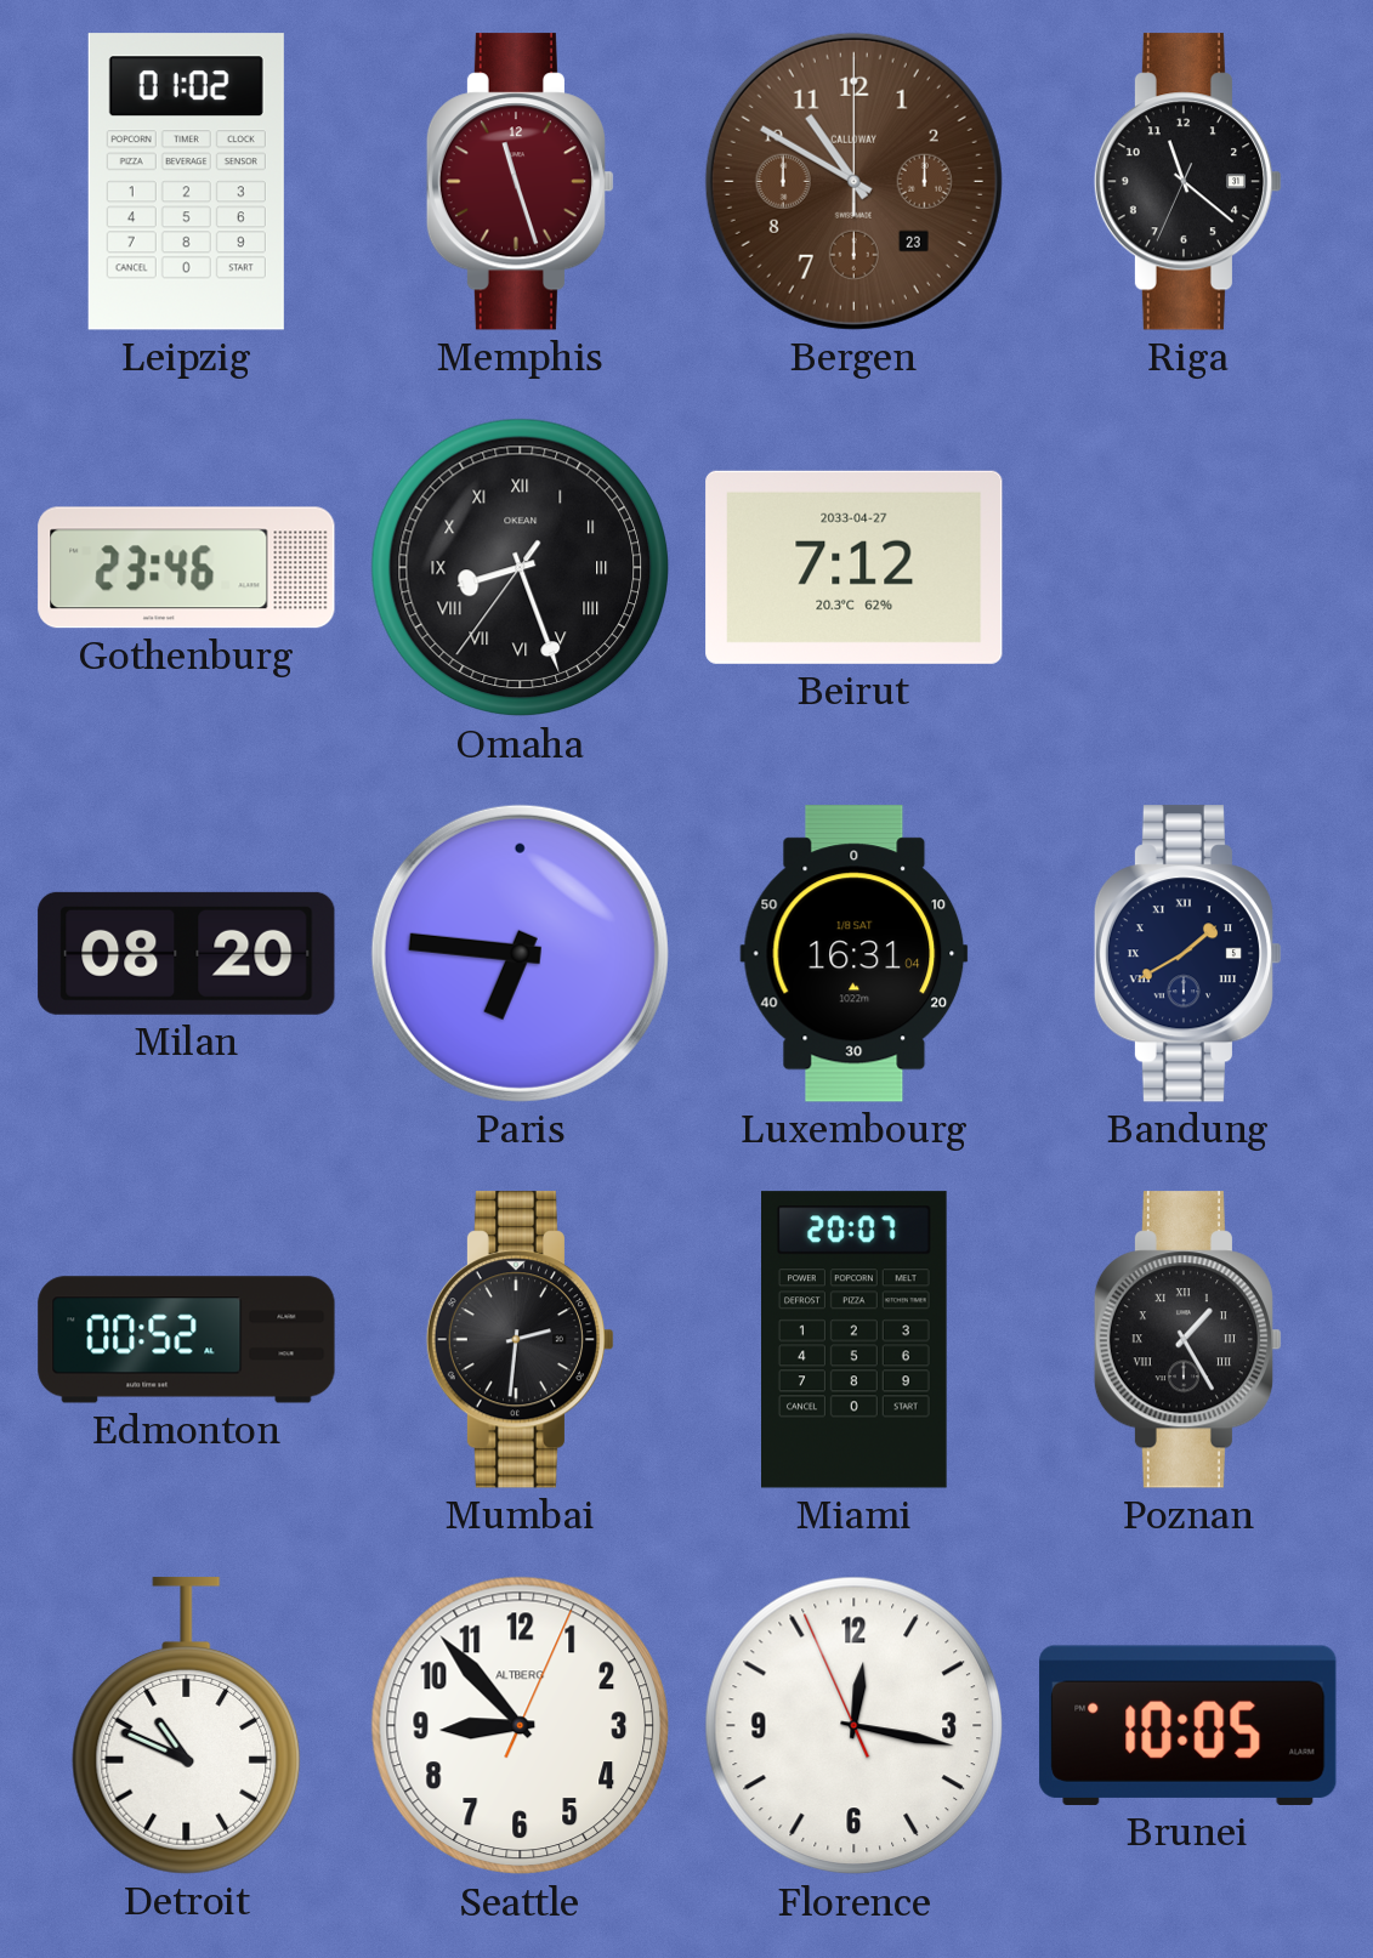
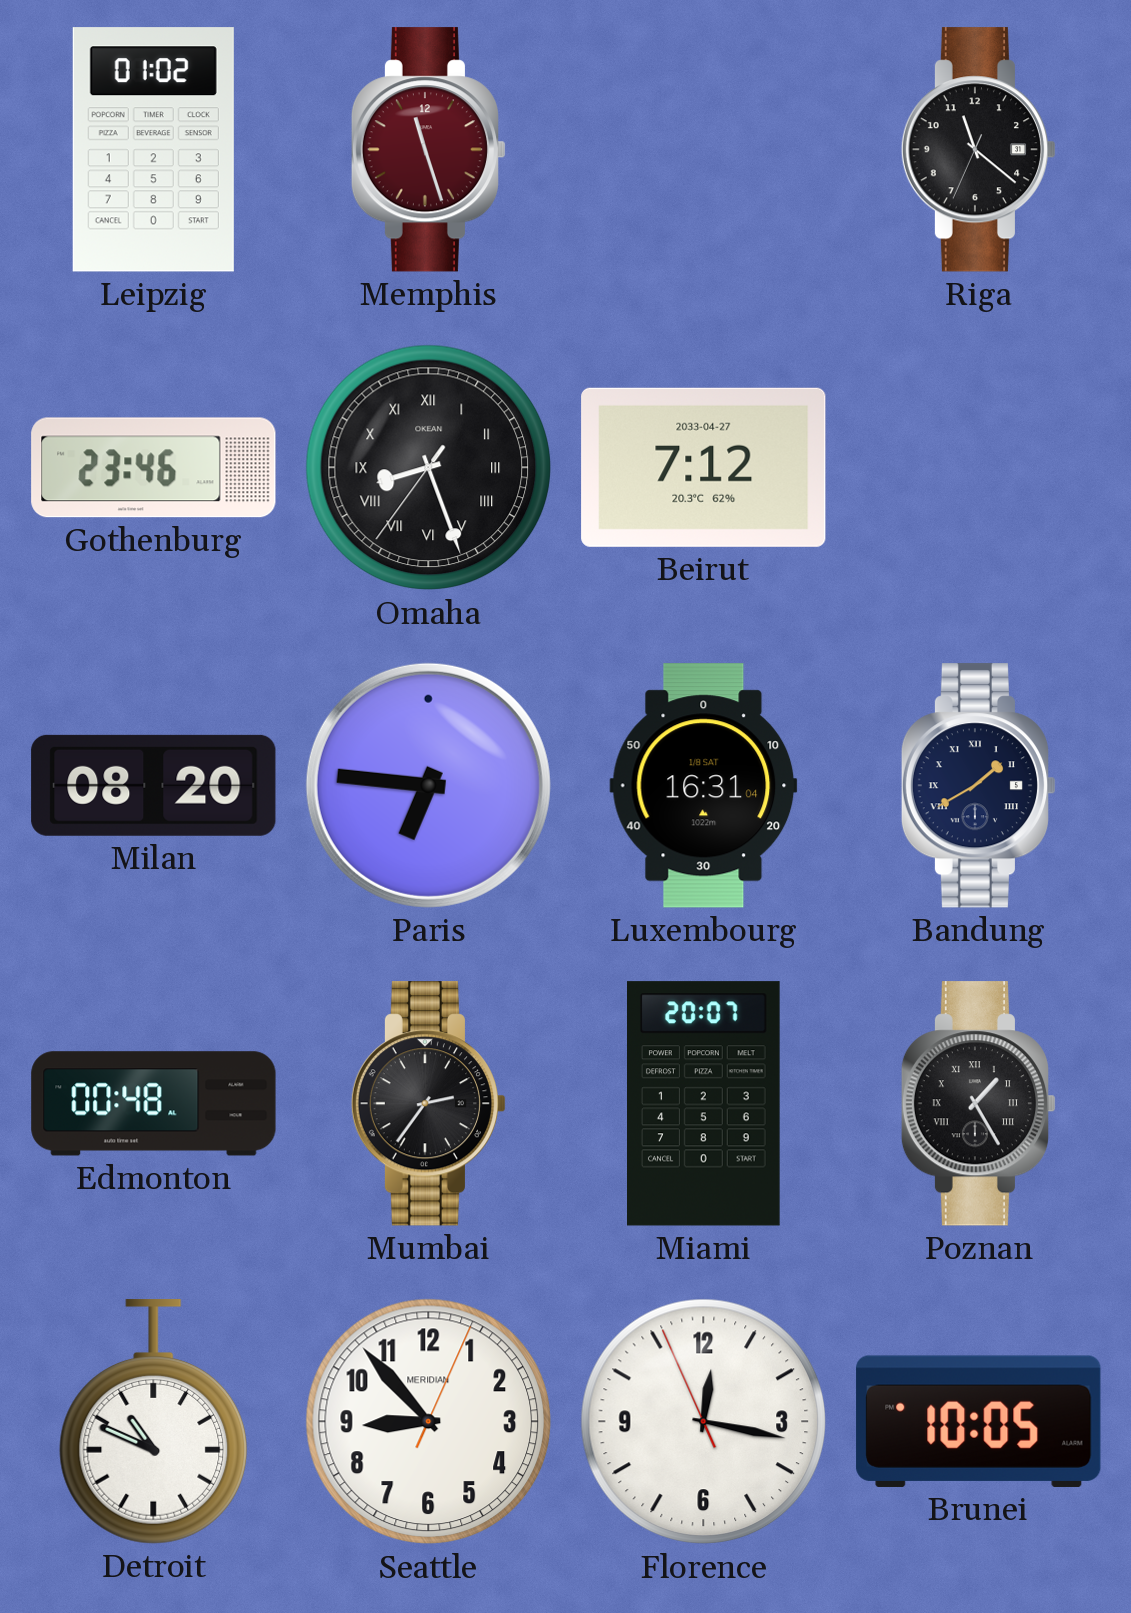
Bergen: 10:50 -> none
Edmonton: 00:52 -> 00:48
Mumbai: 2:31 -> 2:36
Seattle brand: ALTBERG -> MERIDIAN
